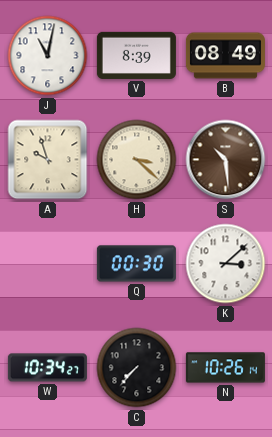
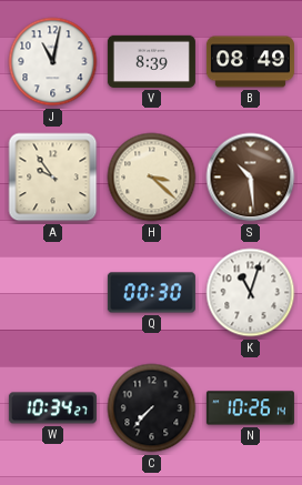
A: 9:57 -> 9:54
K: 3:08 -> 11:03
